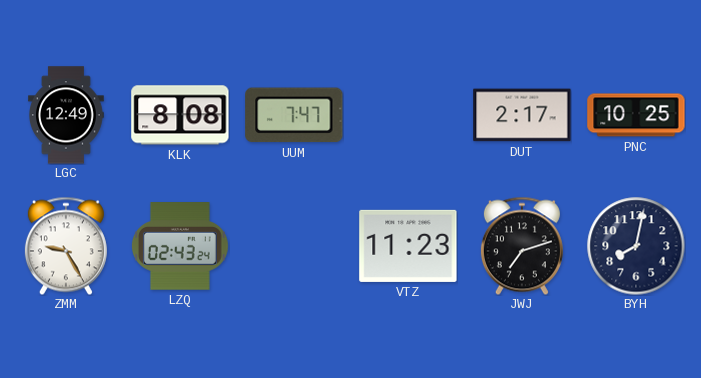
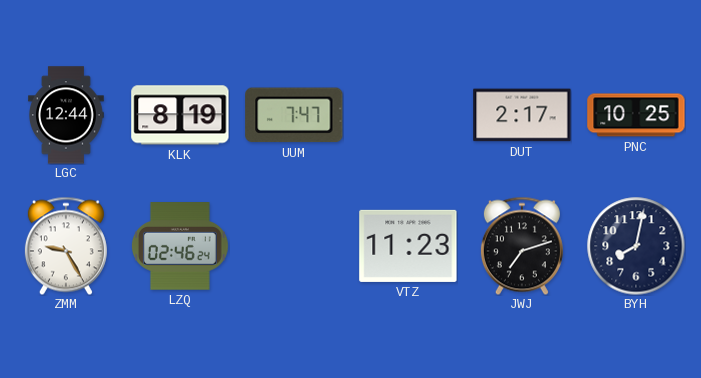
LGC: 12:49 -> 12:44
KLK: 8:08 -> 8:19
LZQ: 02:43 -> 02:46
